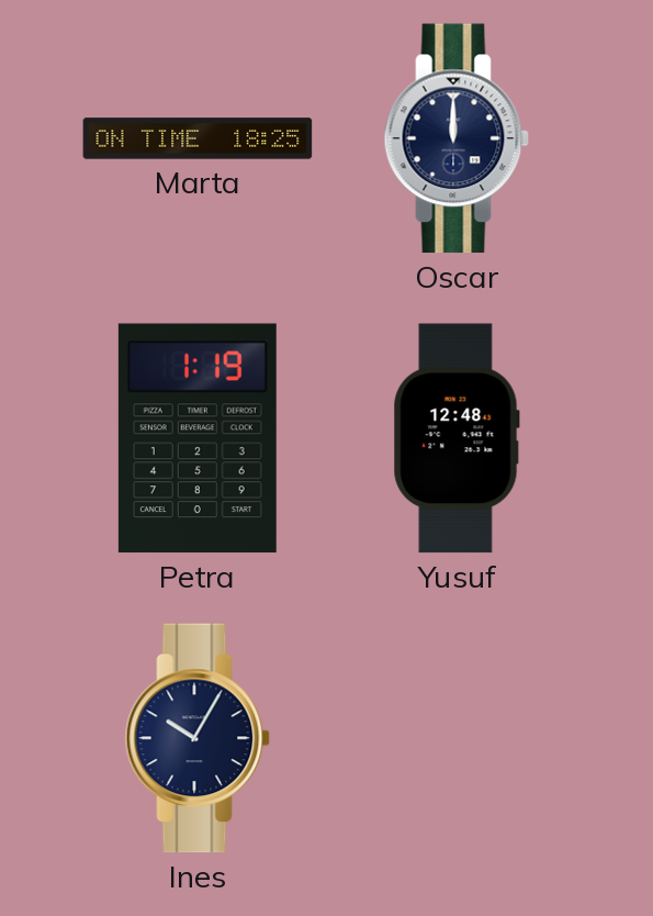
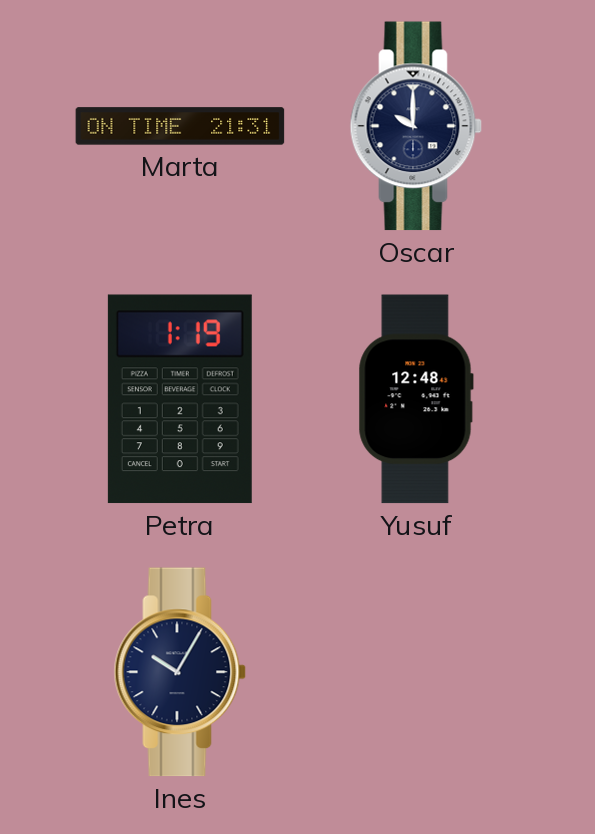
Marta: 18:25 -> 21:31
Oscar: 12:00 -> 10:00
